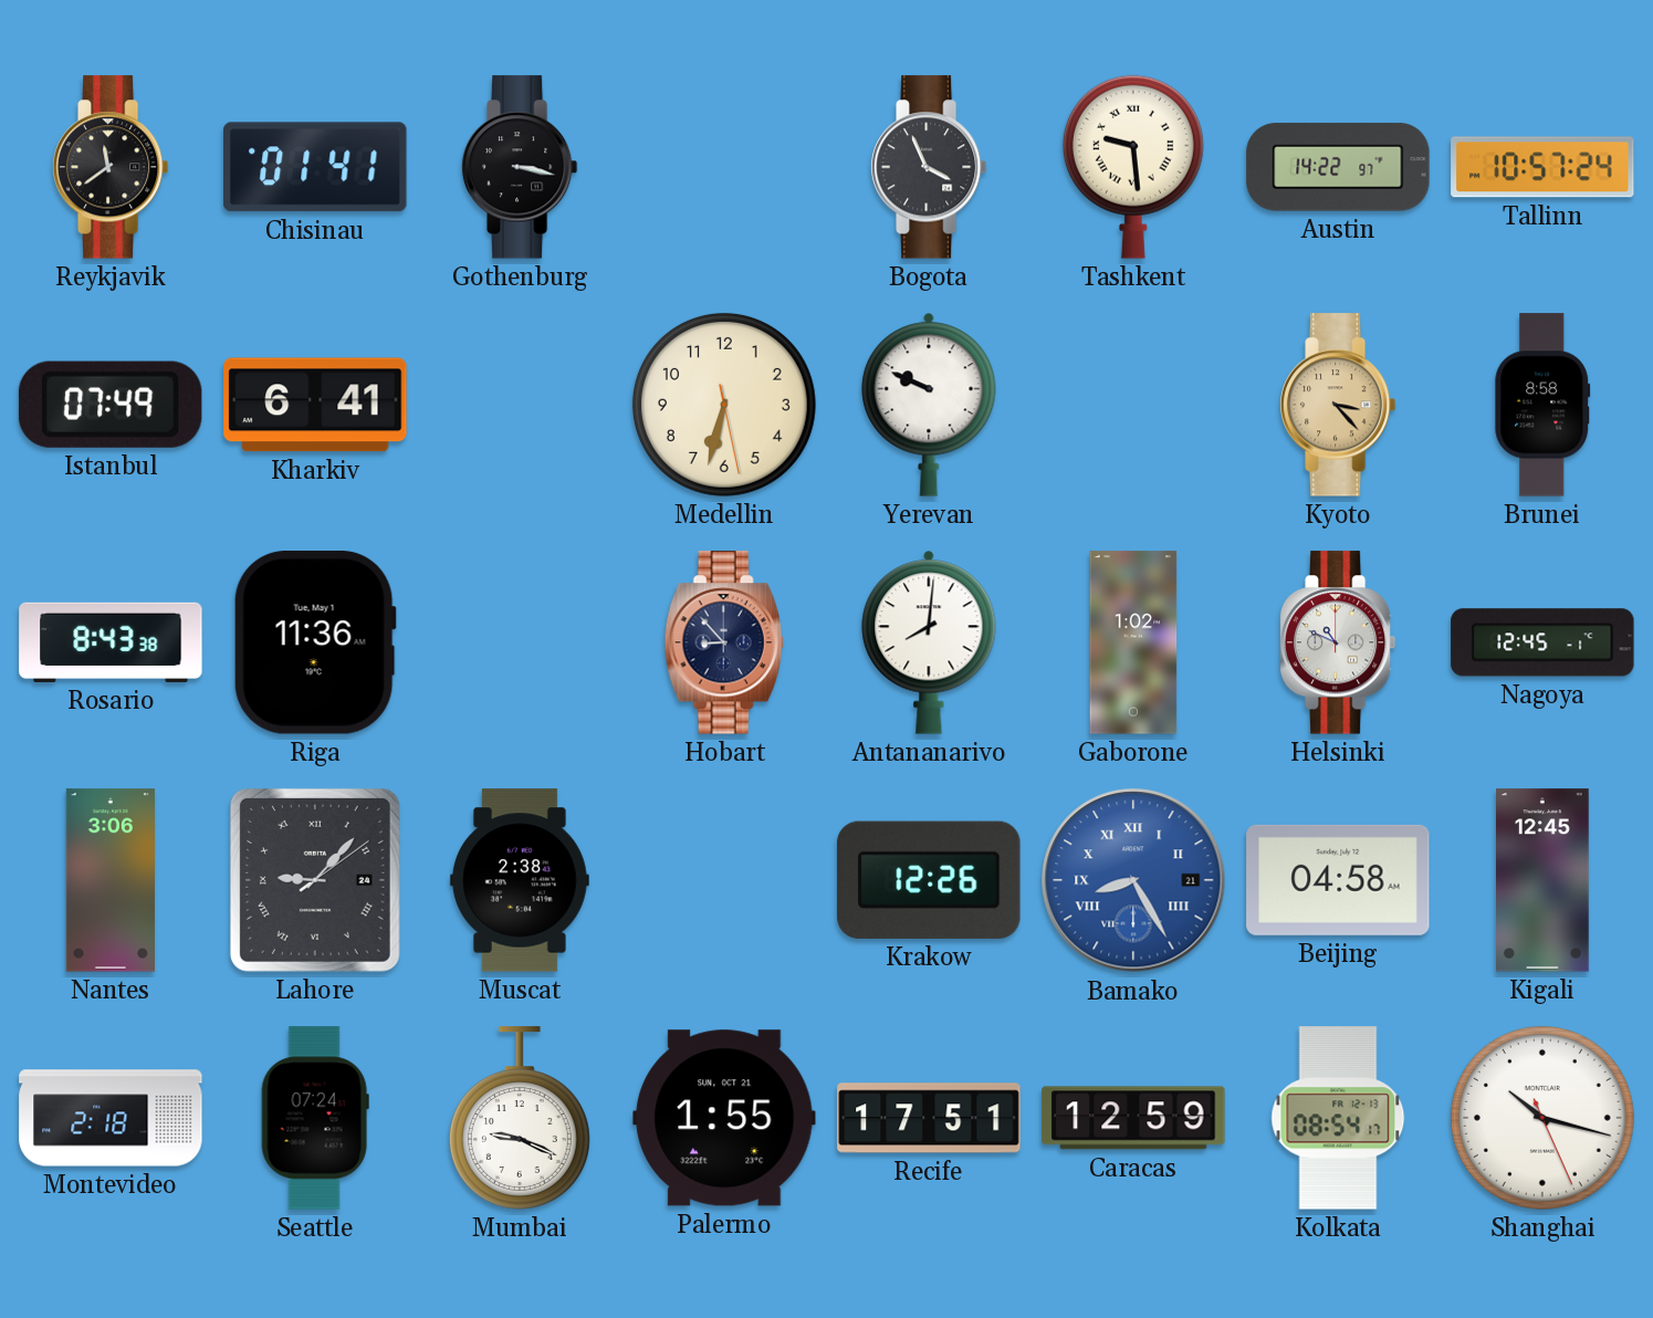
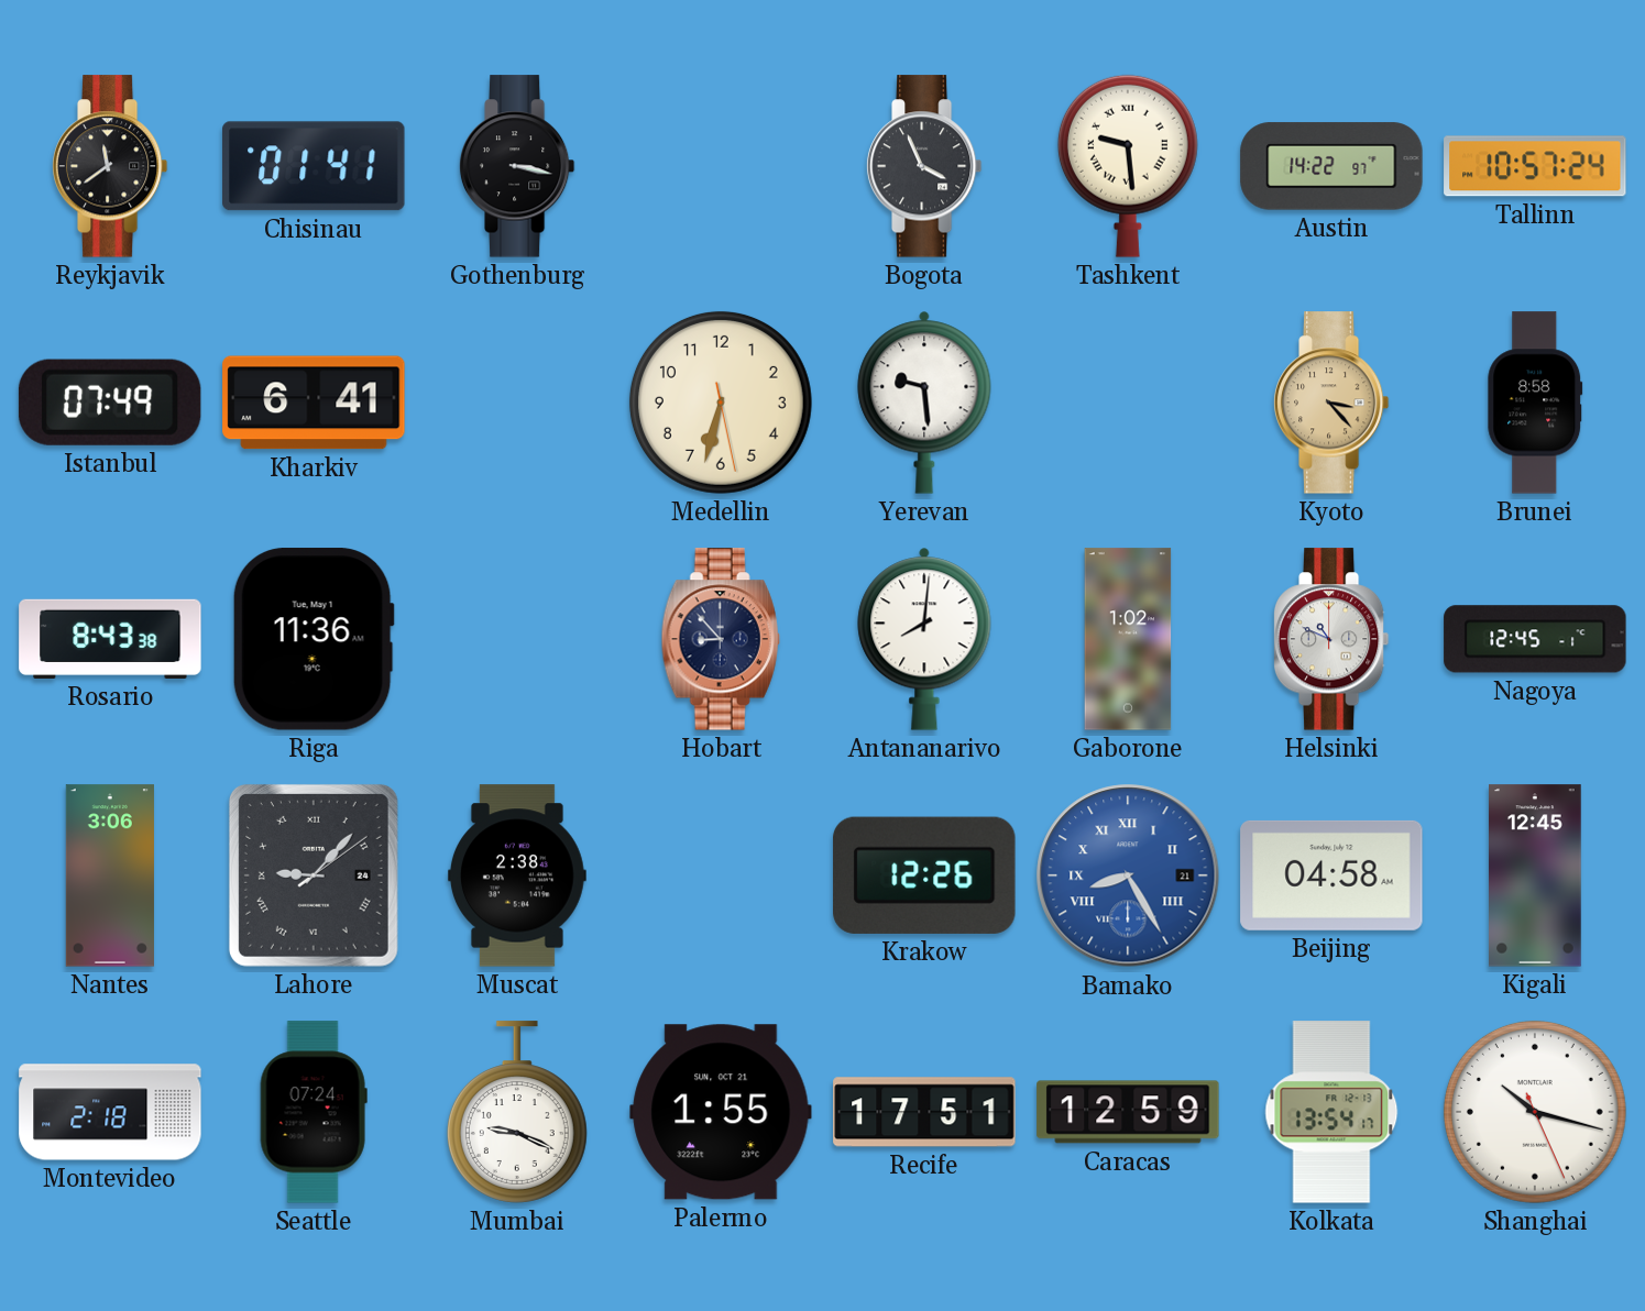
Yerevan: 9:49 -> 9:29
Kolkata: 08:54 -> 13:54
